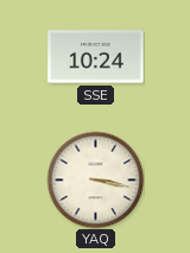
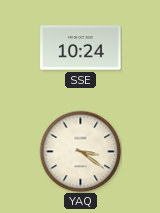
YAQ: 3:17 -> 3:21
